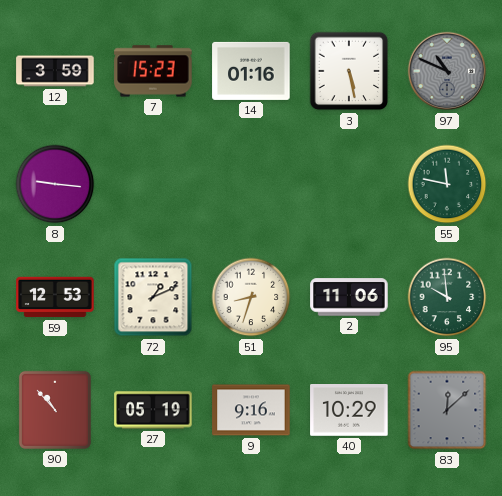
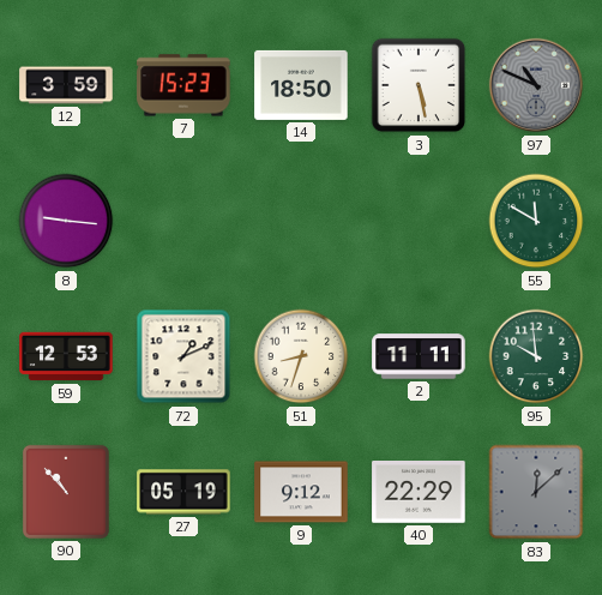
14: 01:16 -> 18:50
55: 11:47 -> 11:50
2: 11:06 -> 11:11
9: 9:16 -> 9:12
40: 10:29 -> 22:29
